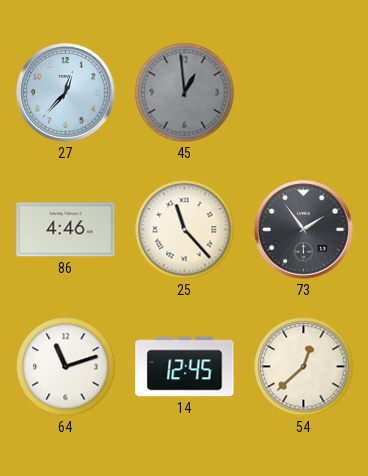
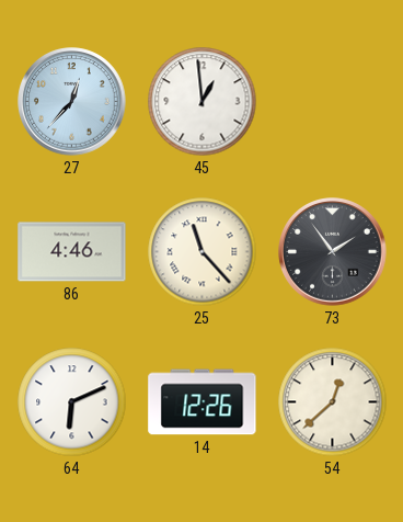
45 dial: grey -> white
64: 11:12 -> 6:11
14: 12:45 -> 12:26
